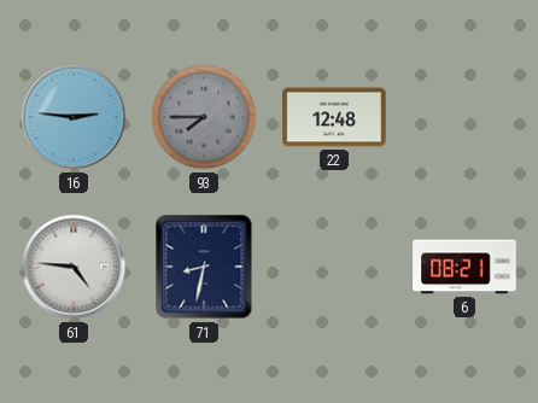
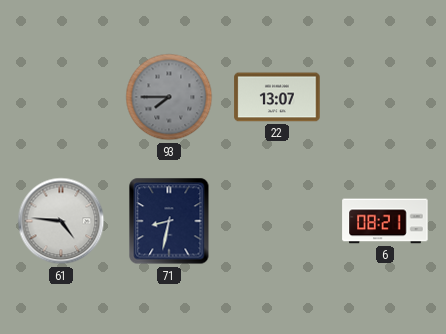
16: 2:46 -> none
22: 12:48 -> 13:07
